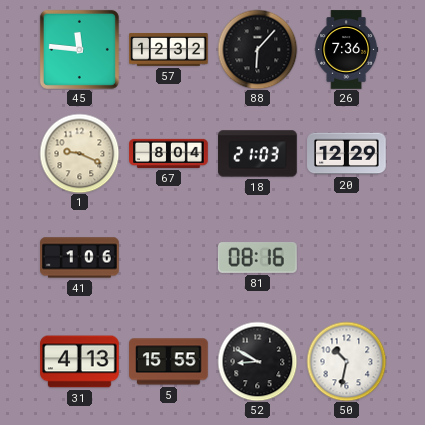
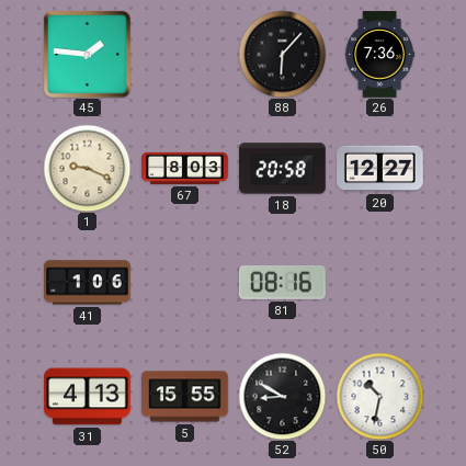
45: 11:46 -> 1:46
57: 12:32 -> none
67: 8:04 -> 8:03
18: 21:03 -> 20:58
20: 12:29 -> 12:27
